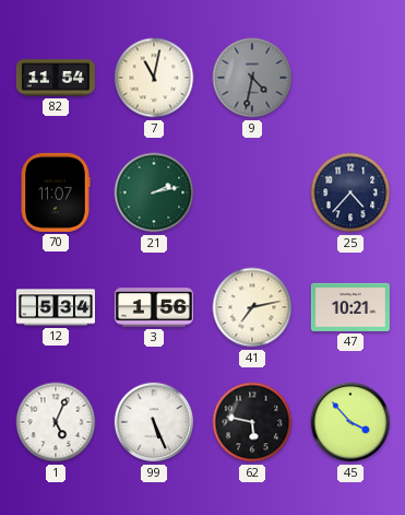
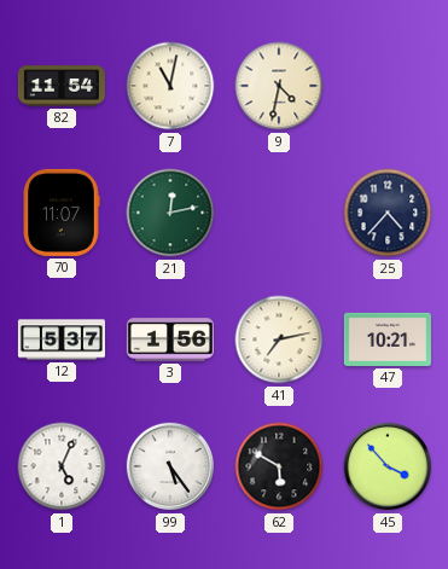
9 dial: grey -> cream
21: 2:13 -> 12:13
12: 5:34 -> 5:37
99: 5:26 -> 5:24
62: 5:47 -> 5:50
